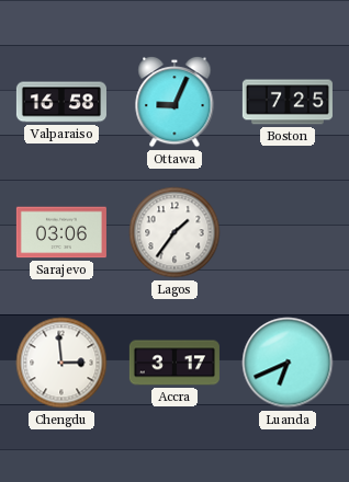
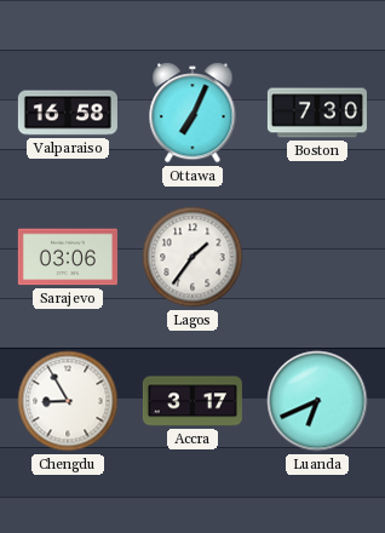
Ottawa: 9:04 -> 7:04
Boston: 7:25 -> 7:30
Chengdu: 2:59 -> 8:55
